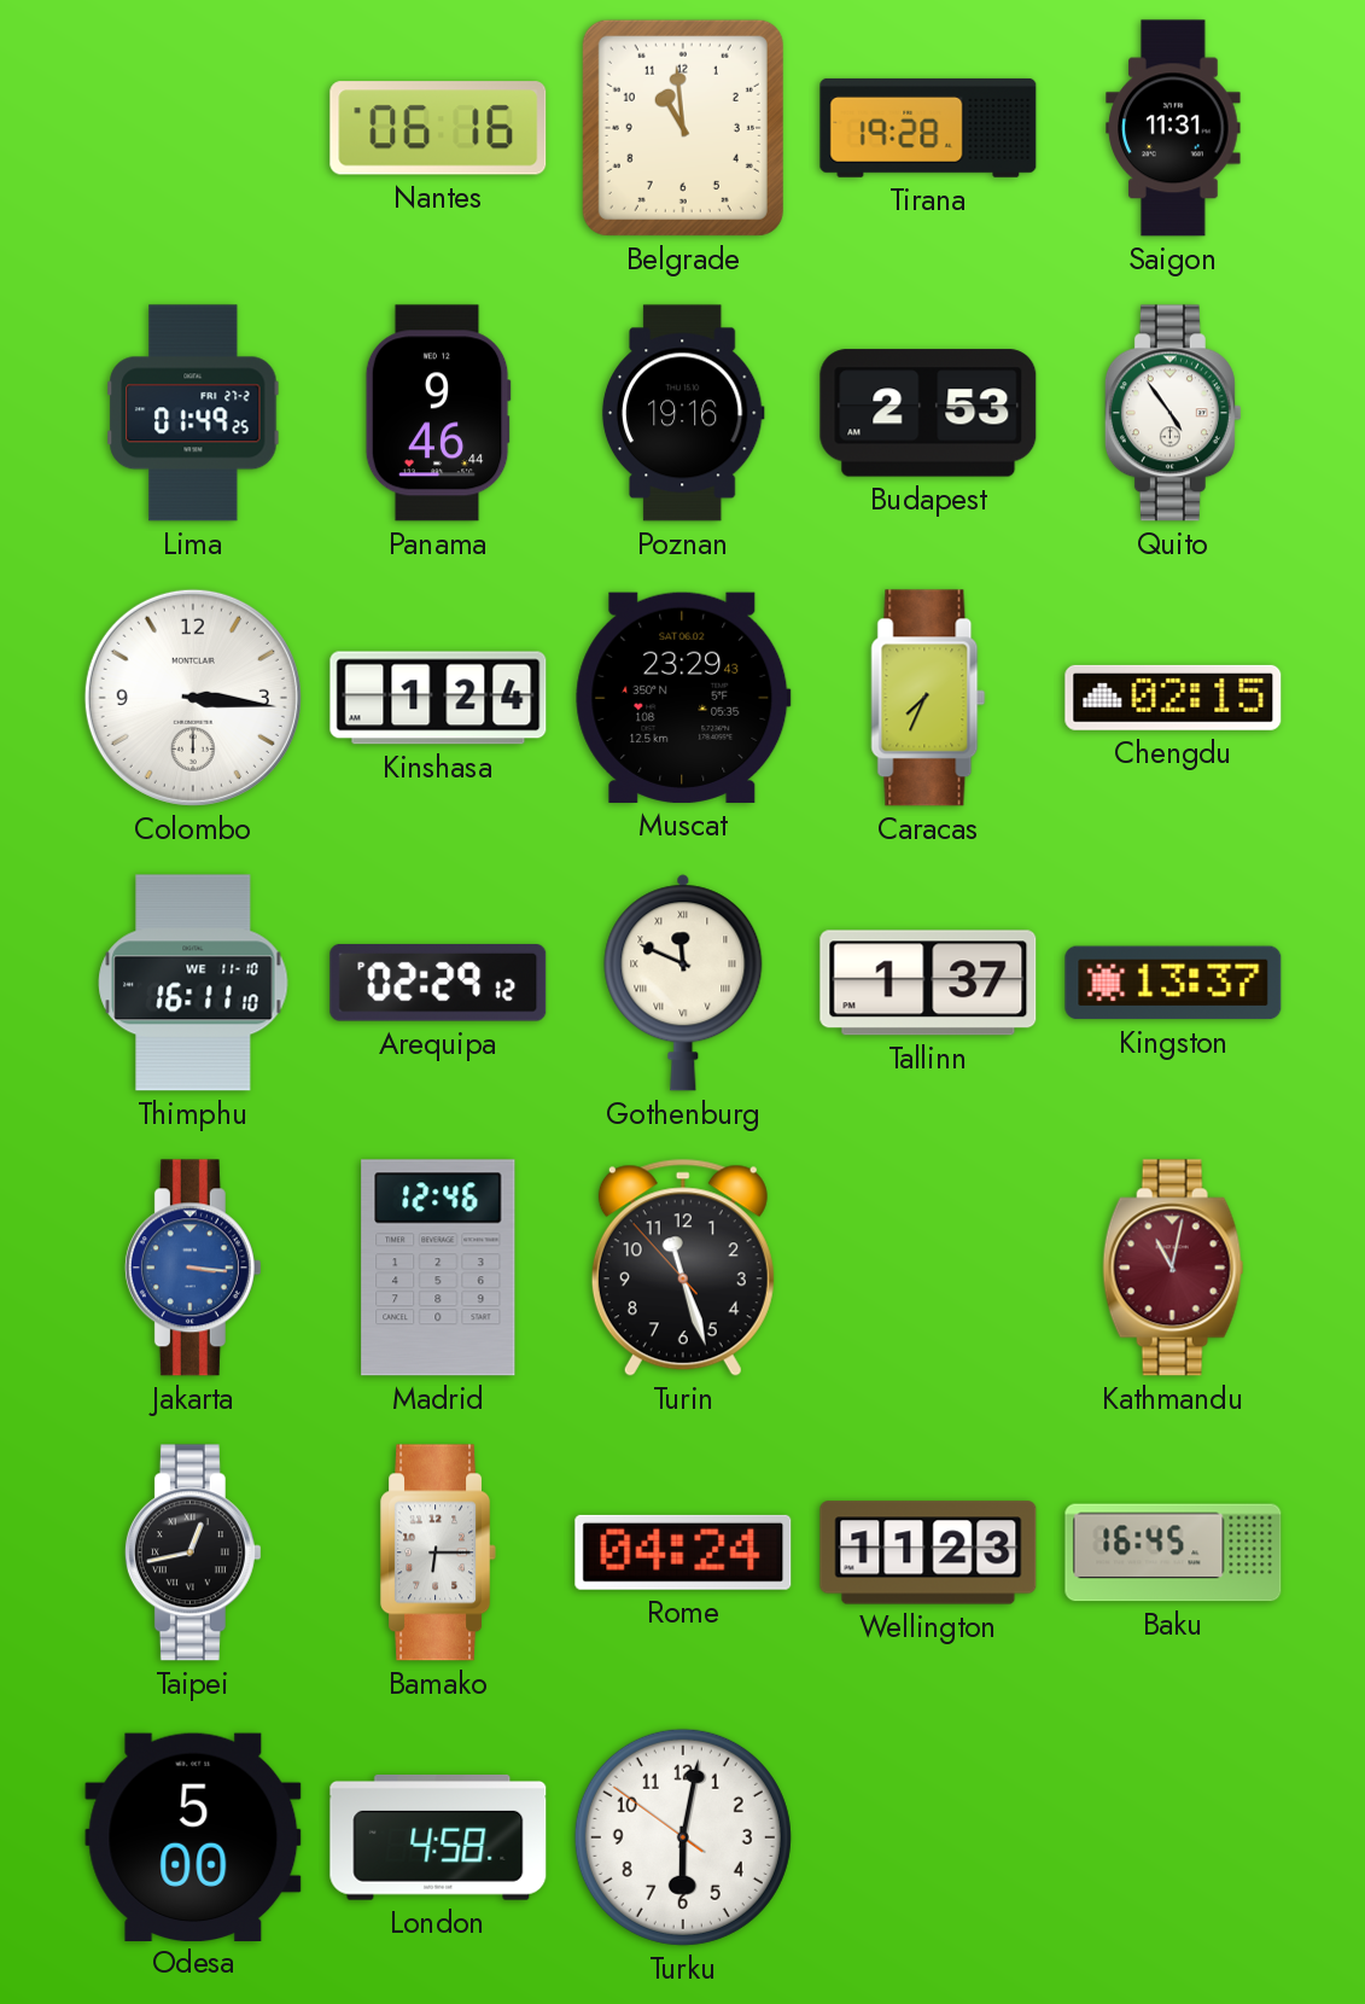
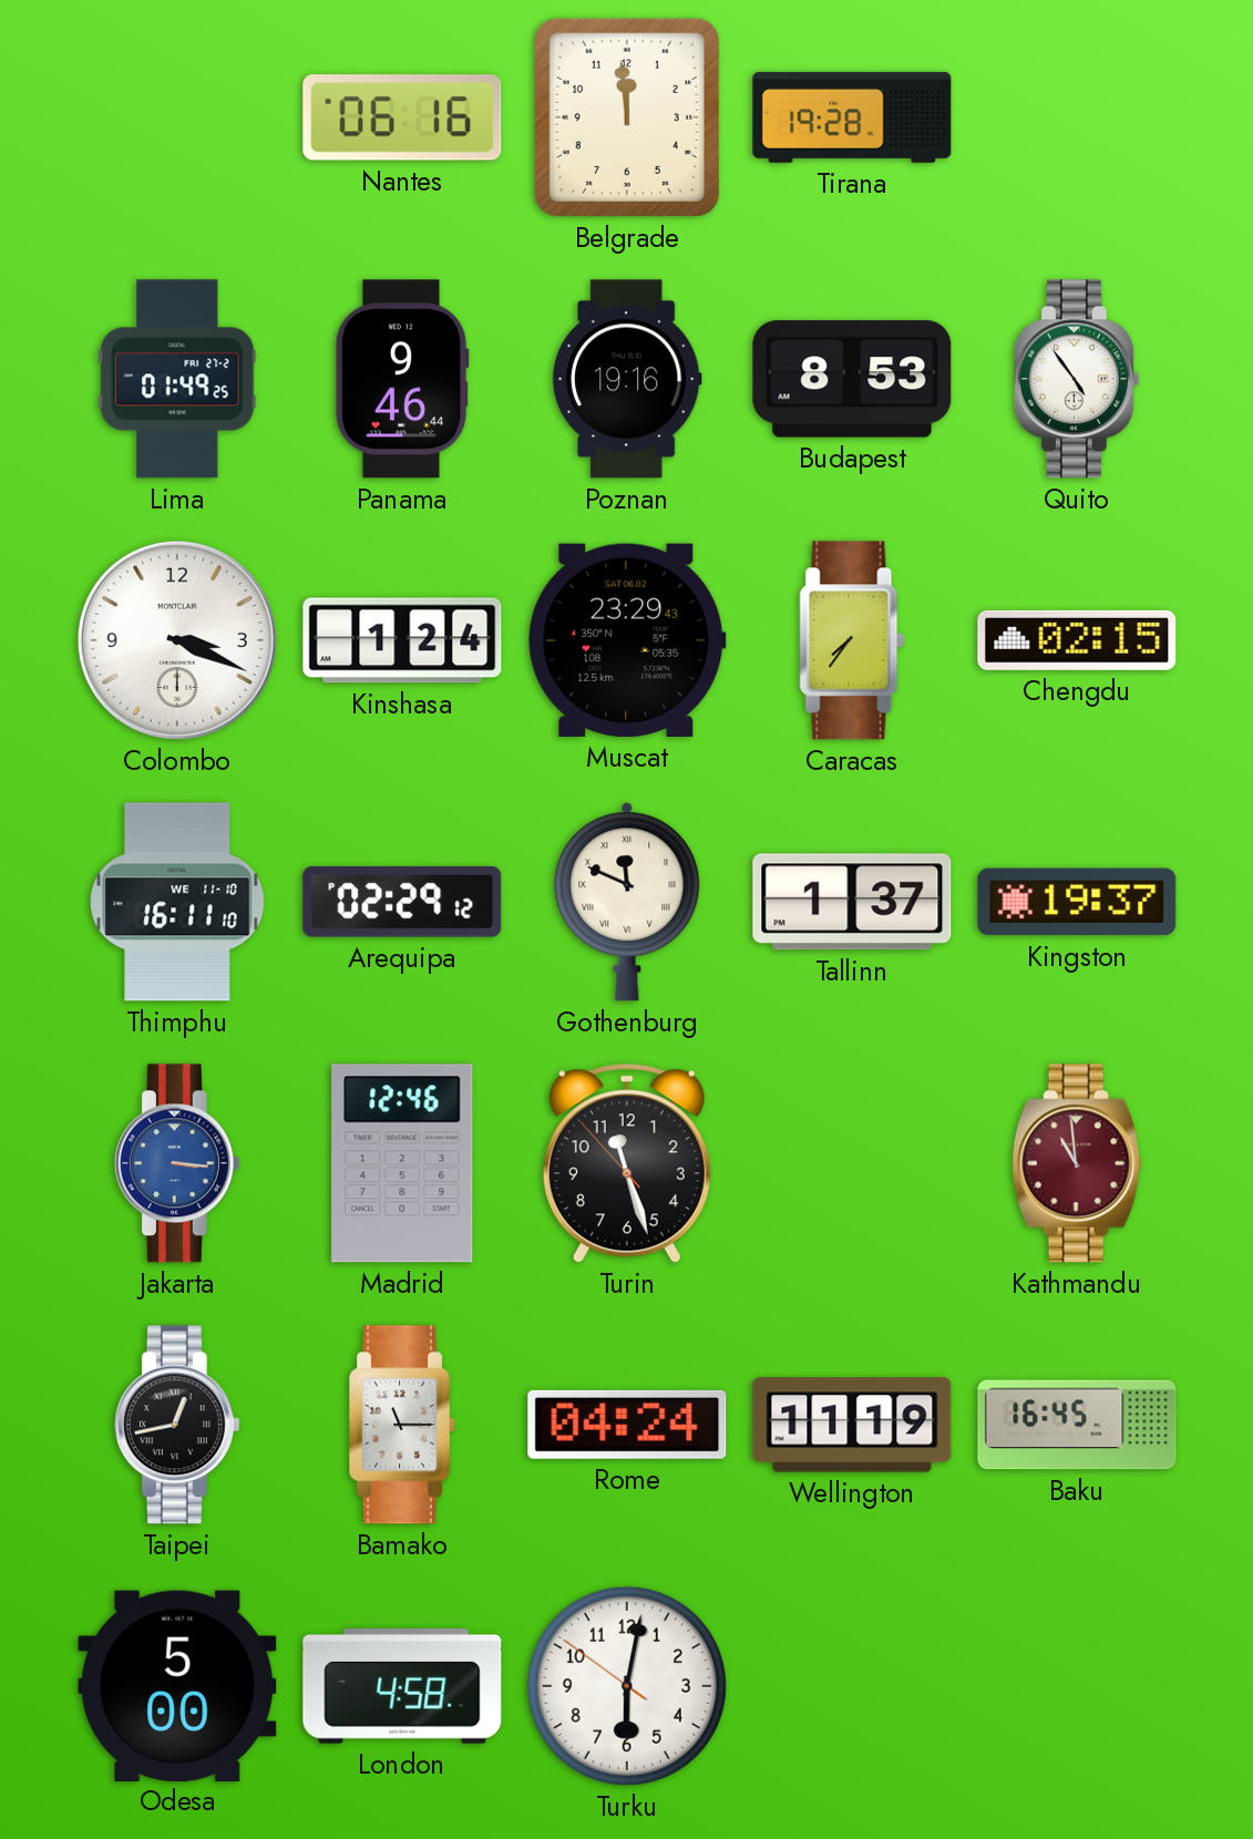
Belgrade: 10:59 -> 11:59
Saigon: 11:31 -> none
Budapest: 2:53 -> 8:53
Colombo: 3:16 -> 3:19
Caracas: 7:34 -> 7:36
Kingston: 13:37 -> 19:37
Kathmandu: 11:02 -> 10:59
Bamako: 6:15 -> 11:15
Wellington: 11:23 -> 11:19
